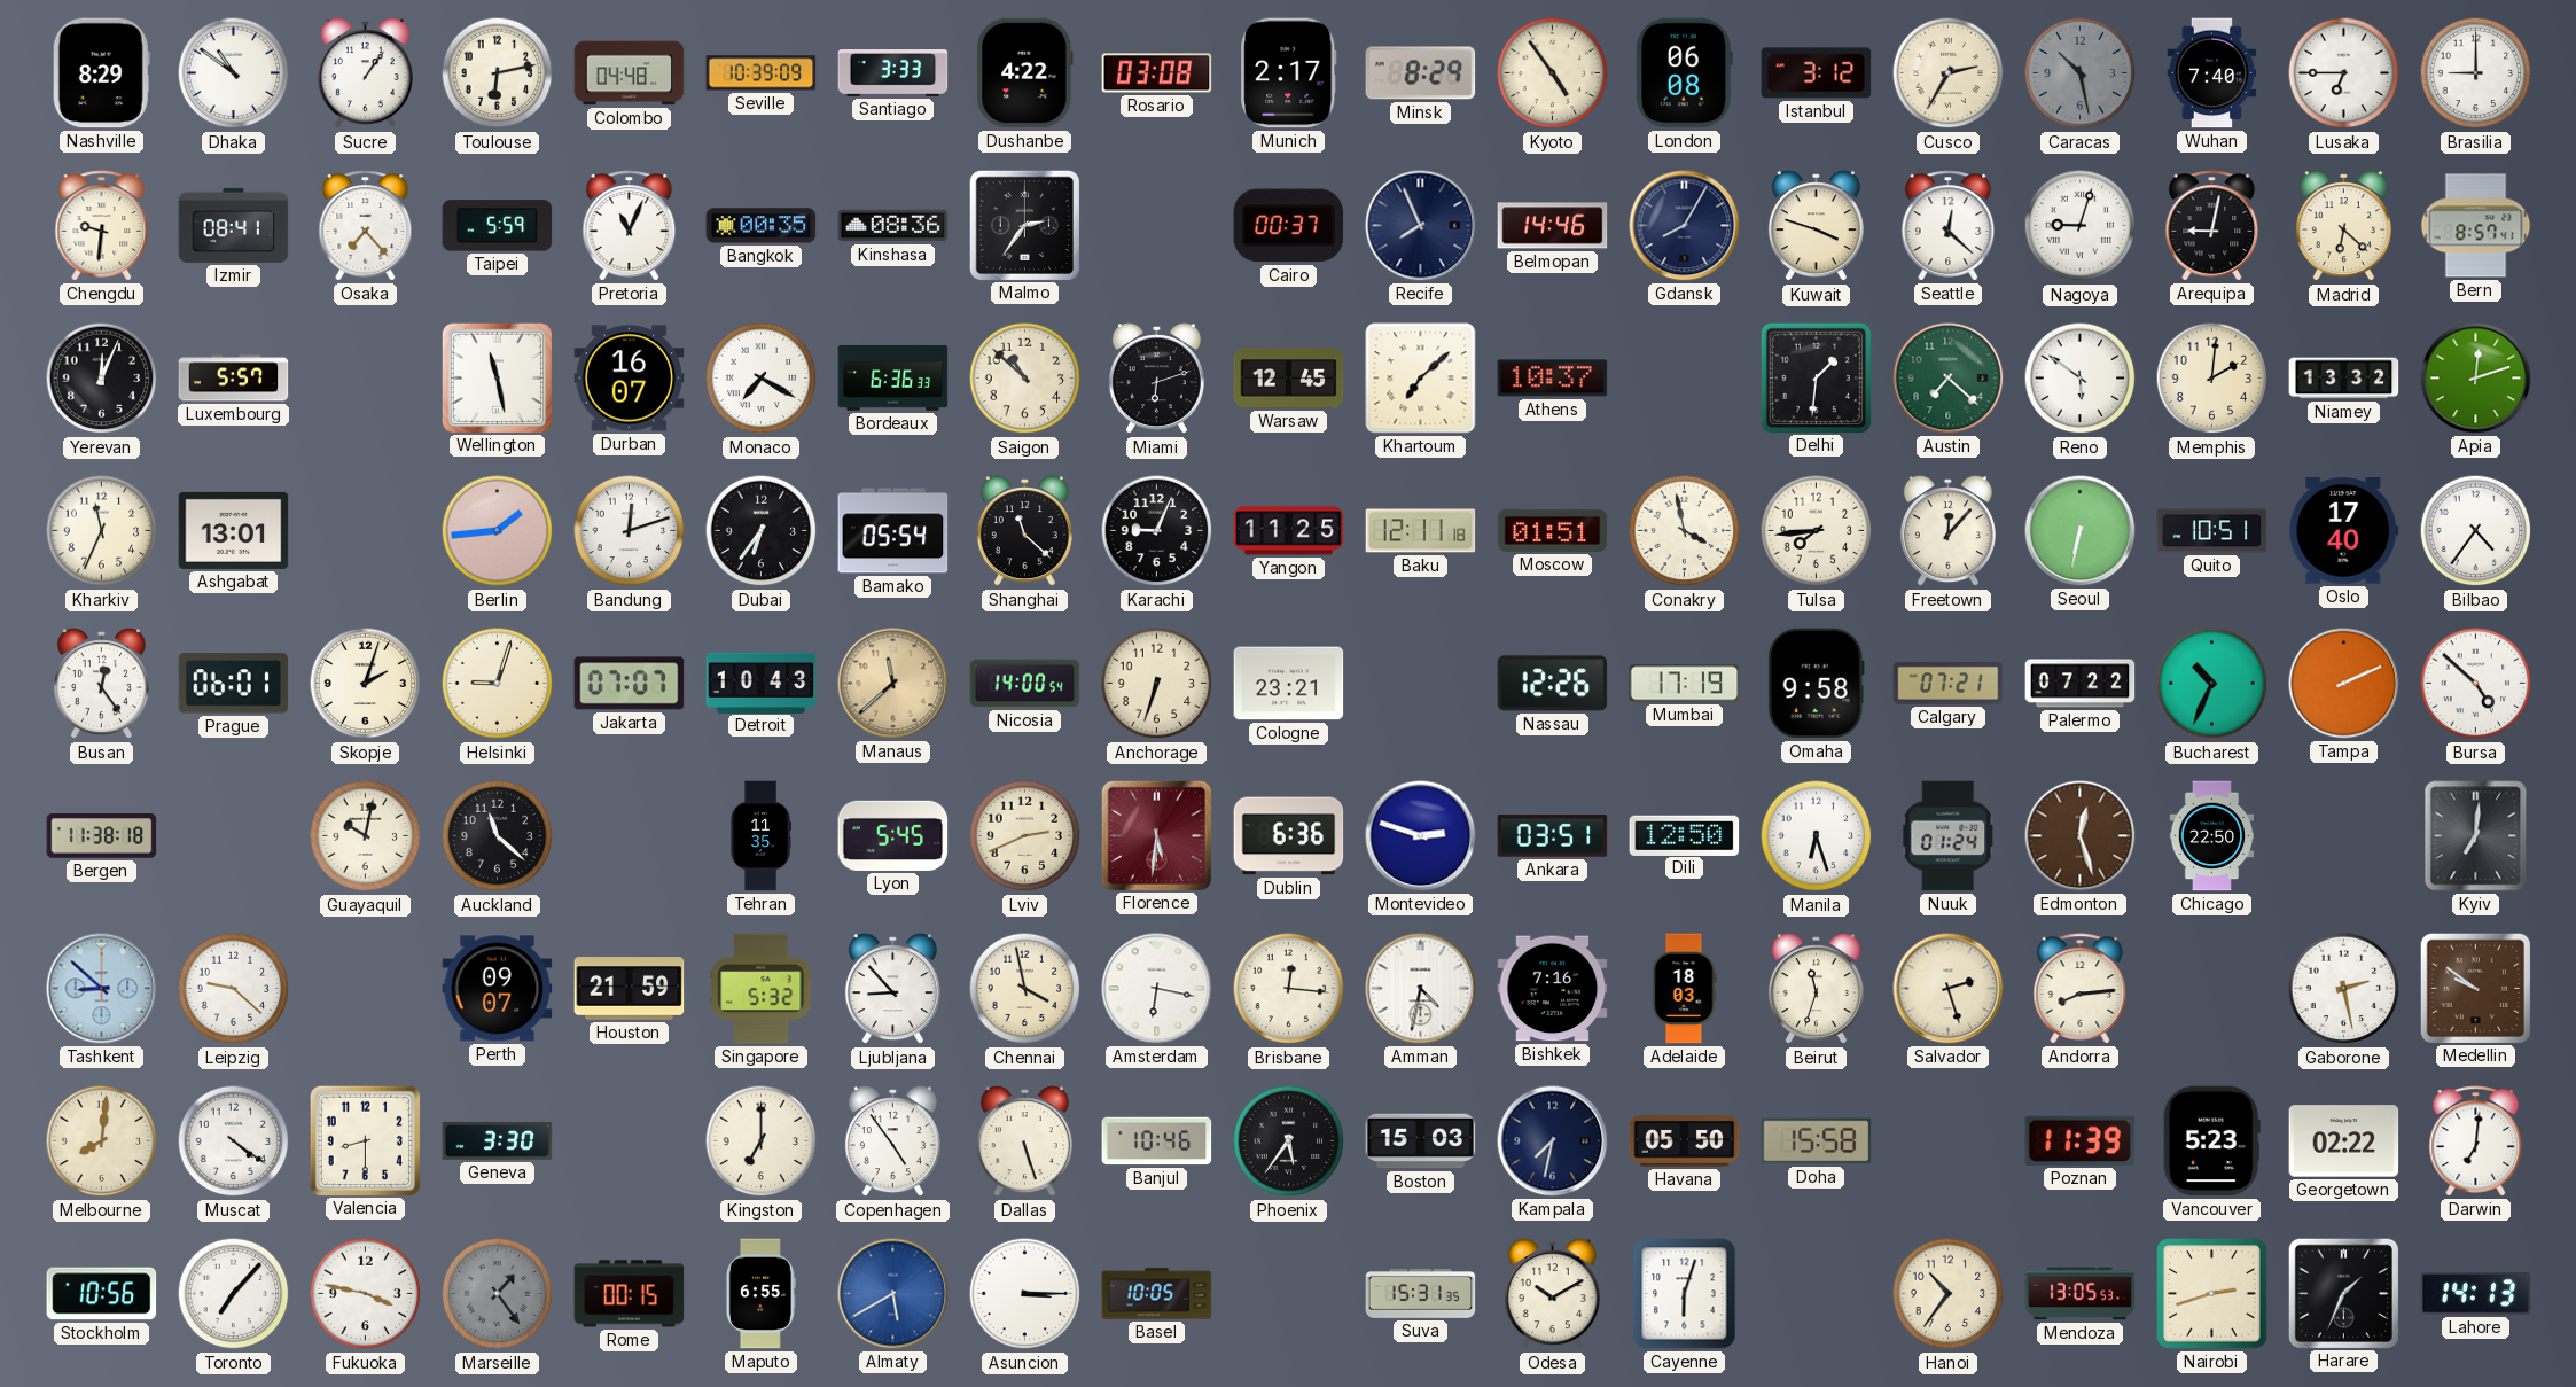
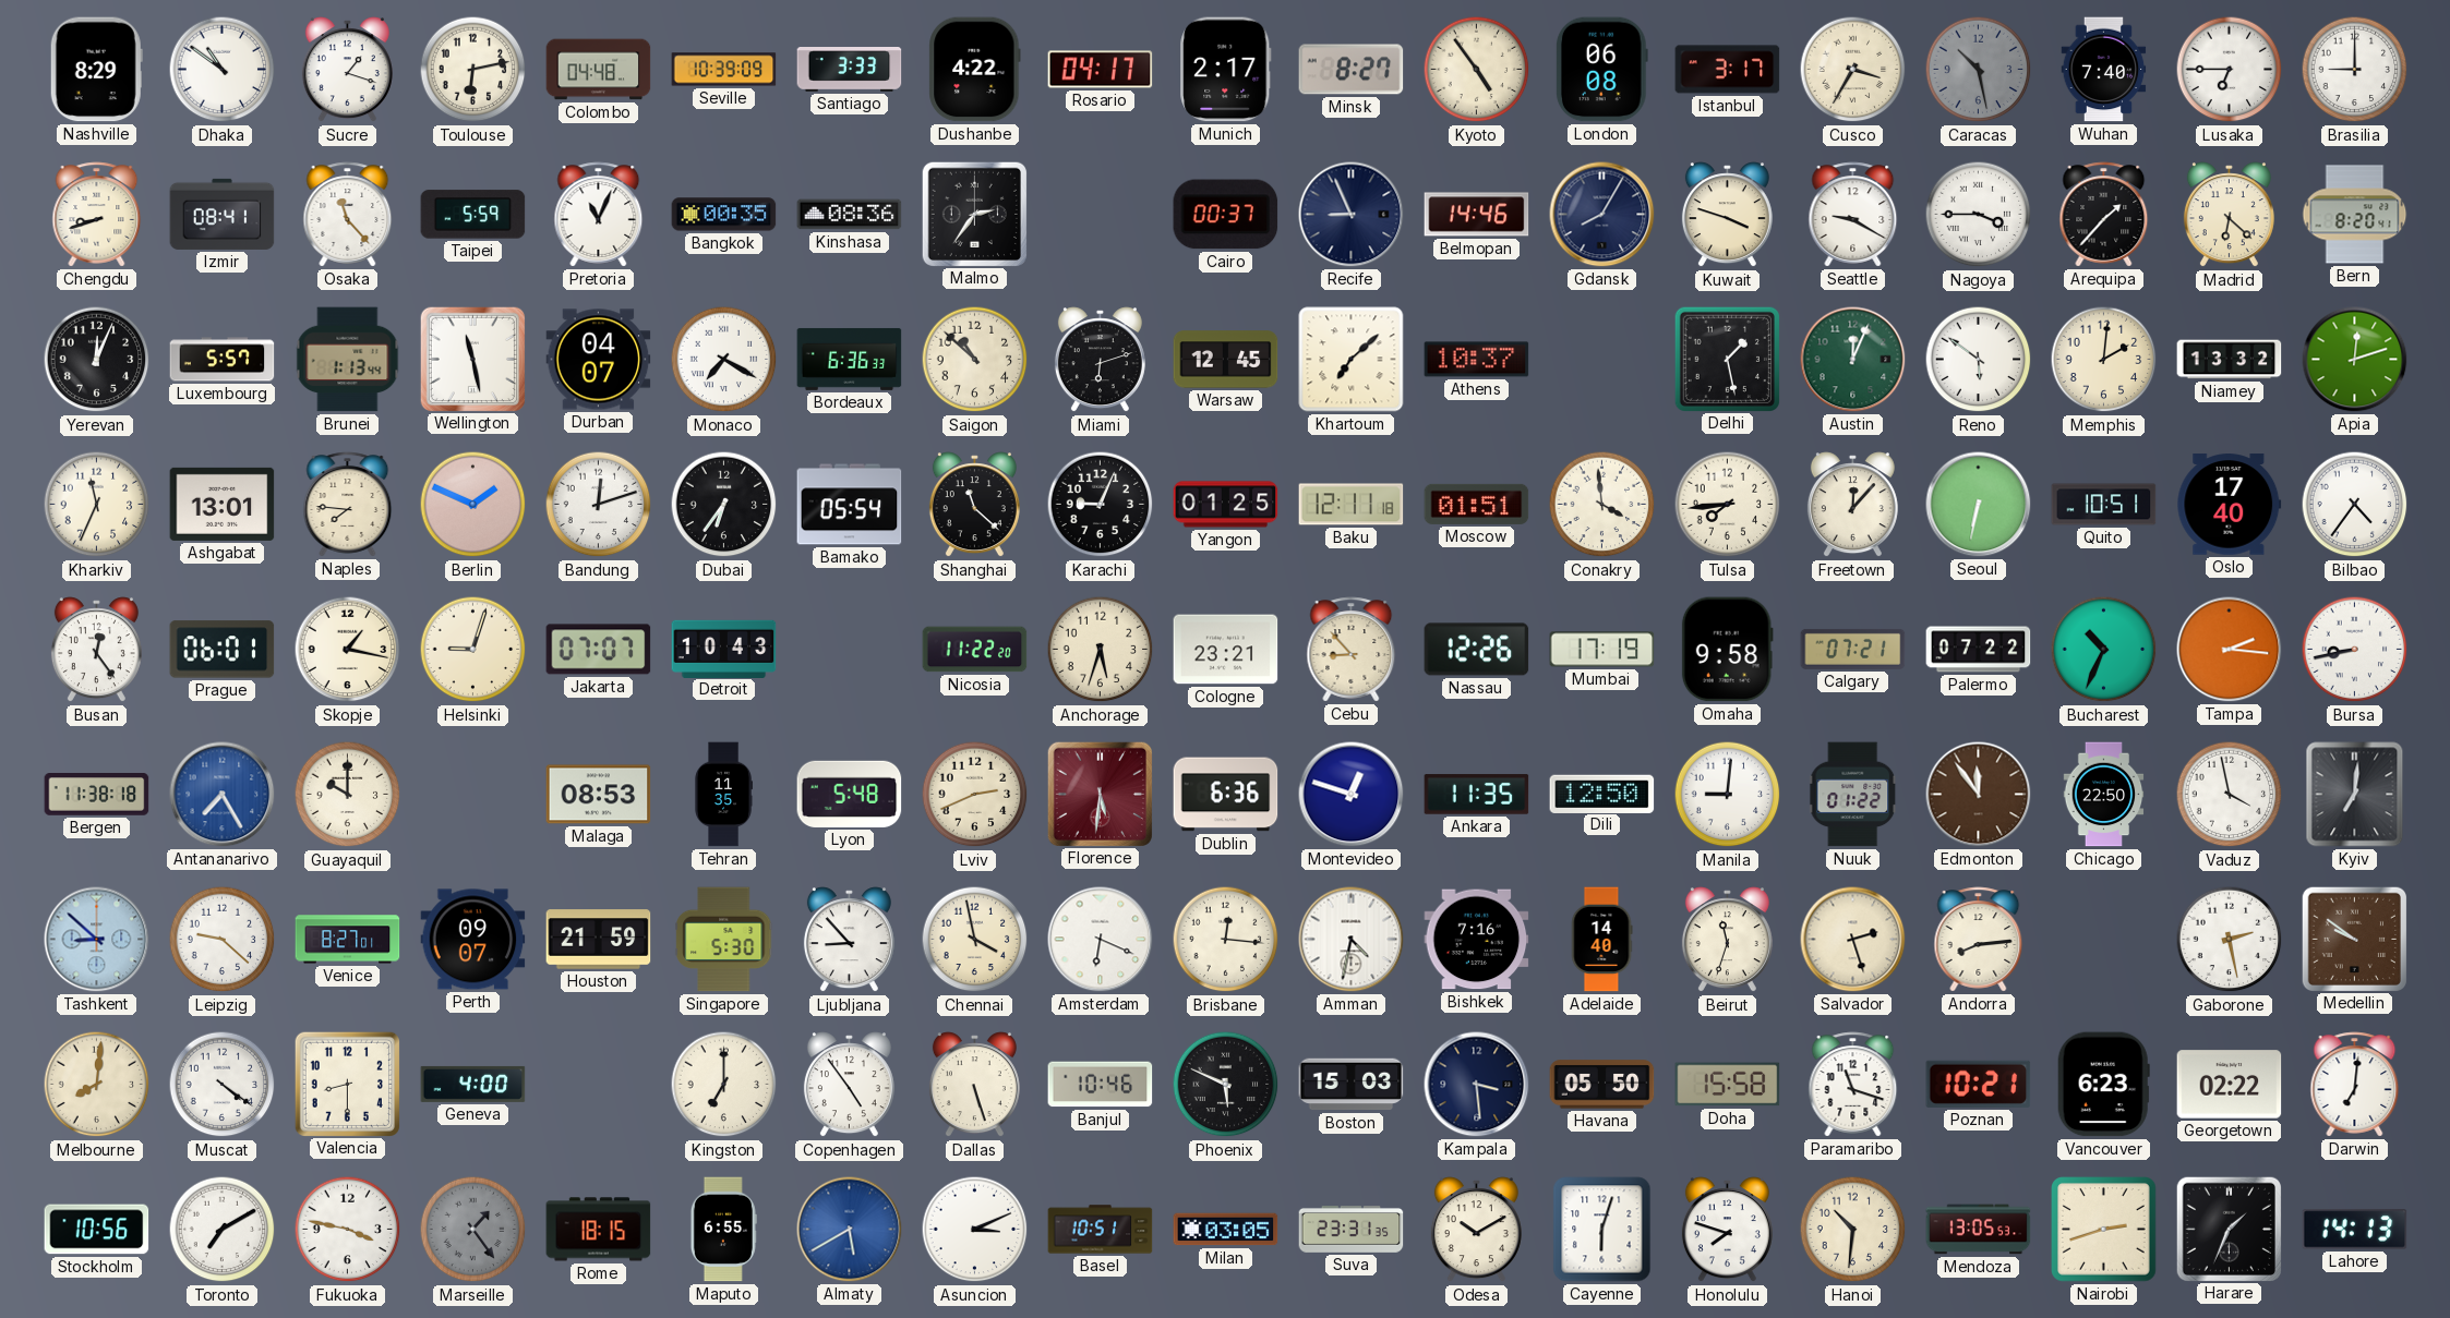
Sucre: 1:06 -> 1:18
Rosario: 03:08 -> 04:17
Minsk: 8:29 -> 8:27
Istanbul: 3:12 -> 3:17
Cusco: 2:35 -> 3:35
Chengdu: 9:31 -> 8:42
Osaka: 7:23 -> 11:23
Recife: 7:56 -> 8:56
Seattle: 12:22 -> 9:20
Nagoya: 9:03 -> 3:45
Arequipa: 9:02 -> 1:37
Bern: 8:57 -> 8:20
Brunei: none -> 1:13
Durban: 16:07 -> 04:07
Delhi: 1:31 -> 1:28
Austin: 7:22 -> 12:04
Naples: none -> 7:46
Berlin: 1:44 -> 1:49
Yangon: 11:25 -> 01:25
Conakry: 3:58 -> 3:59
Skopje: 2:03 -> 1:17
Manaus: 11:38 -> none
Nicosia: 14:00 -> 11:22
Anchorage: 6:33 -> 5:33
Cebu: none -> 8:53
Tampa: 2:11 -> 2:16
Bursa: 4:52 -> 8:43
Antananarivo: none -> 7:25
Guayaquil: 10:02 -> 10:00
Auckland: 11:22 -> none
Malaga: none -> 08:53
Lyon: 5:45 -> 5:48
Montevideo: 2:48 -> 12:48
Ankara: 03:51 -> 11:35
Manila: 6:27 -> 9:01
Nuuk: 01:24 -> 01:22
Edmonton: 12:27 -> 11:54
Vaduz: none -> 3:58
Venice: none -> 8:27
Singapore: 5:32 -> 5:30
Amsterdam: 6:17 -> 6:19
Adelaide: 18:03 -> 14:40
Geneva: 3:30 -> 4:00
Phoenix: 5:36 -> 5:49
Kampala: 7:32 -> 3:29
Paramaribo: none -> 11:18
Poznan: 11:39 -> 10:21
Vancouver: 5:23 -> 6:23
Toronto: 7:07 -> 7:10
Rome: 00:15 -> 18:15
Asuncion: 3:15 -> 3:11
Basel: 10:05 -> 10:51
Milan: none -> 03:05
Suva: 15:31 -> 23:31
Honolulu: none -> 7:48
Hanoi: 10:36 -> 10:31
